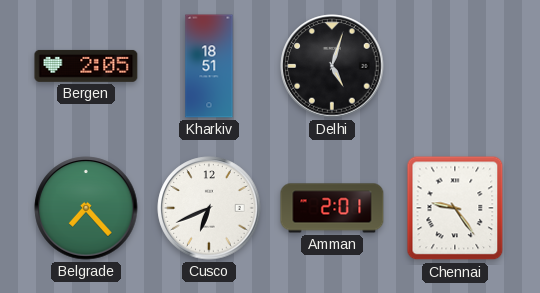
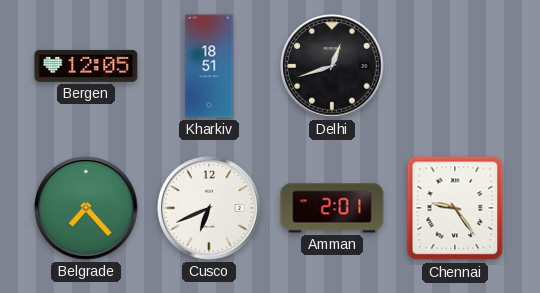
Bergen: 2:05 -> 12:05
Delhi: 5:03 -> 12:42
